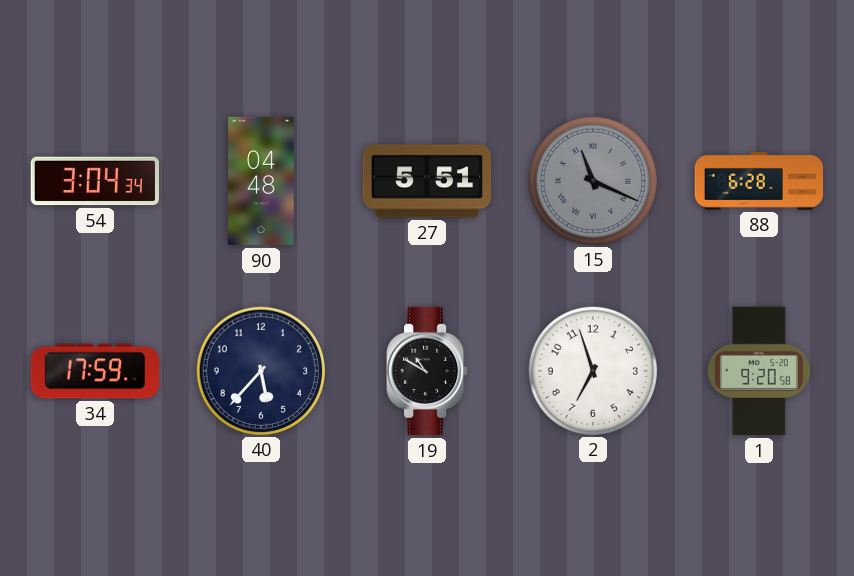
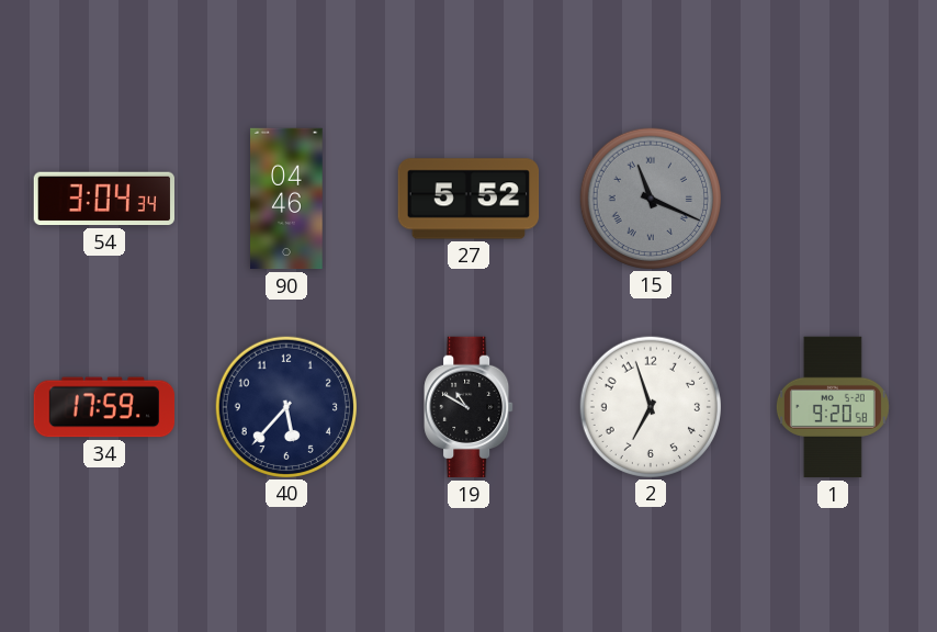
90: 04:48 -> 04:46
27: 5:51 -> 5:52
88: 6:28 -> none
